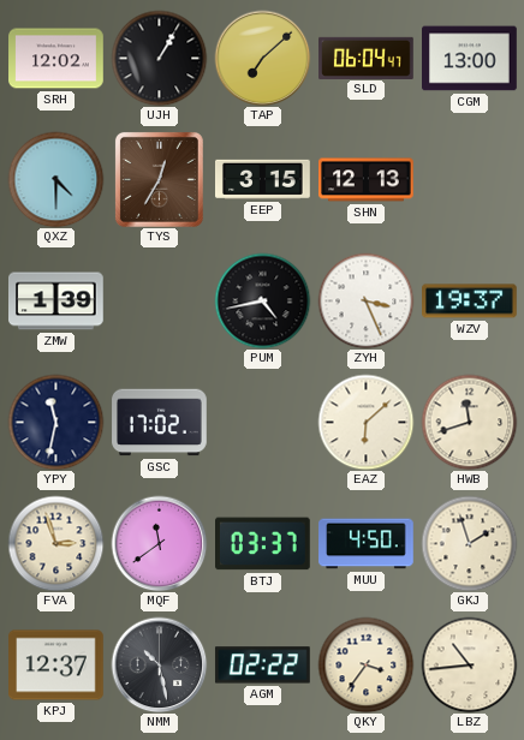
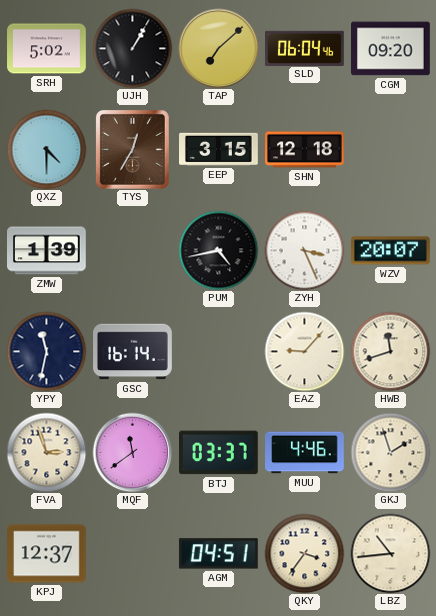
SRH: 12:02 -> 5:02
SLD: 06:04:47 -> 06:04:46
CGM: 13:00 -> 09:20
SHN: 12:13 -> 12:18
WZV: 19:37 -> 20:07
GSC: 17:02 -> 16:14
EAZ: 6:08 -> 9:07
MUU: 4:50 -> 4:46
NMM: 10:28 -> none
AGM: 02:22 -> 04:51
